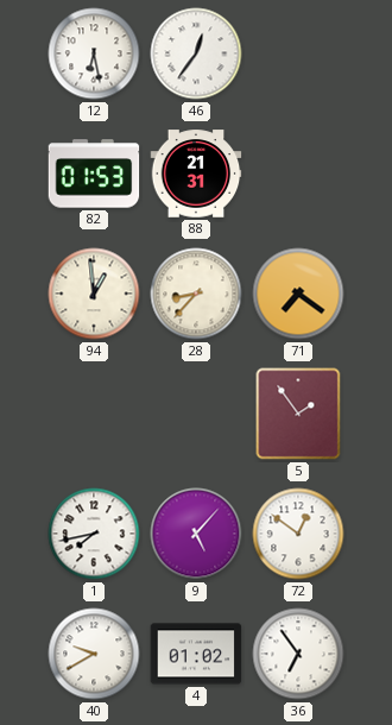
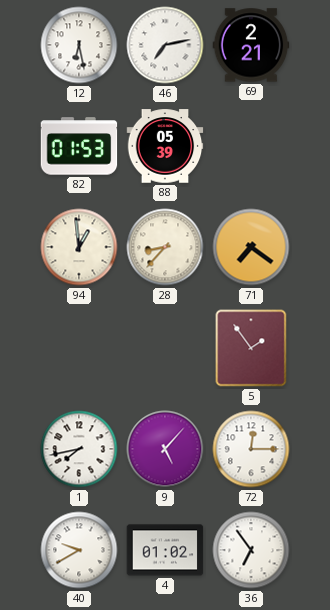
46: 12:36 -> 7:13
69: none -> 2:21
88: 21:31 -> 05:39
72: 12:51 -> 12:15
